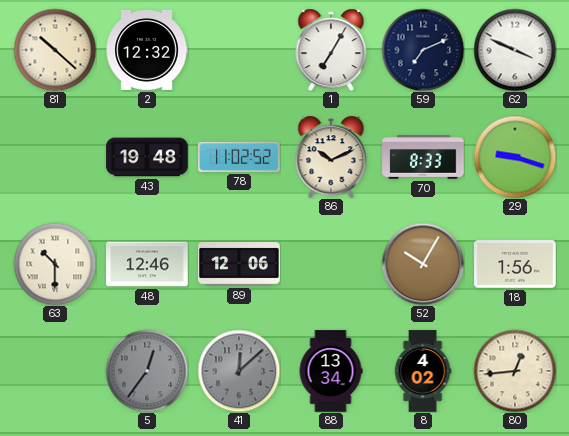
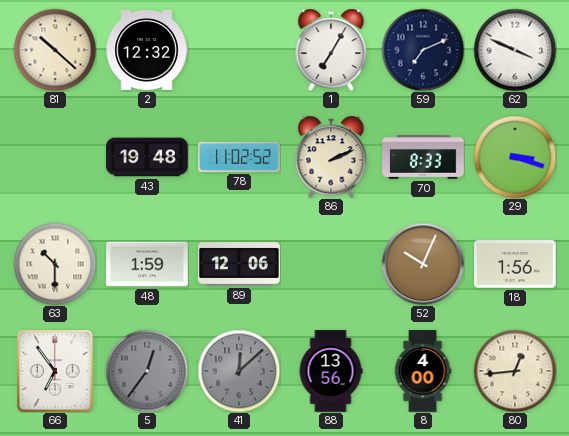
86: 10:11 -> 2:11
29: 9:18 -> 3:18
48: 12:46 -> 1:59
52: 10:05 -> 10:04
66: none -> 6:54
88: 13:34 -> 13:56
8: 4:02 -> 4:00
